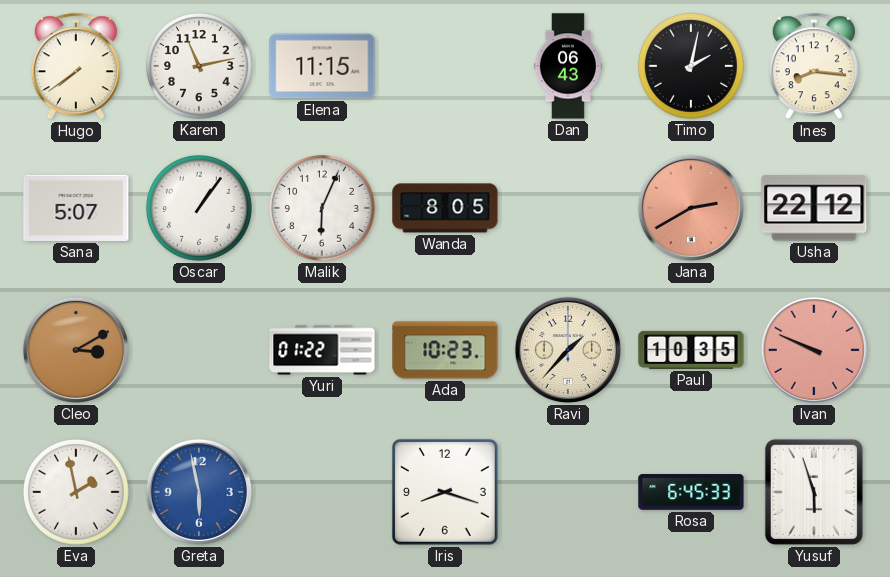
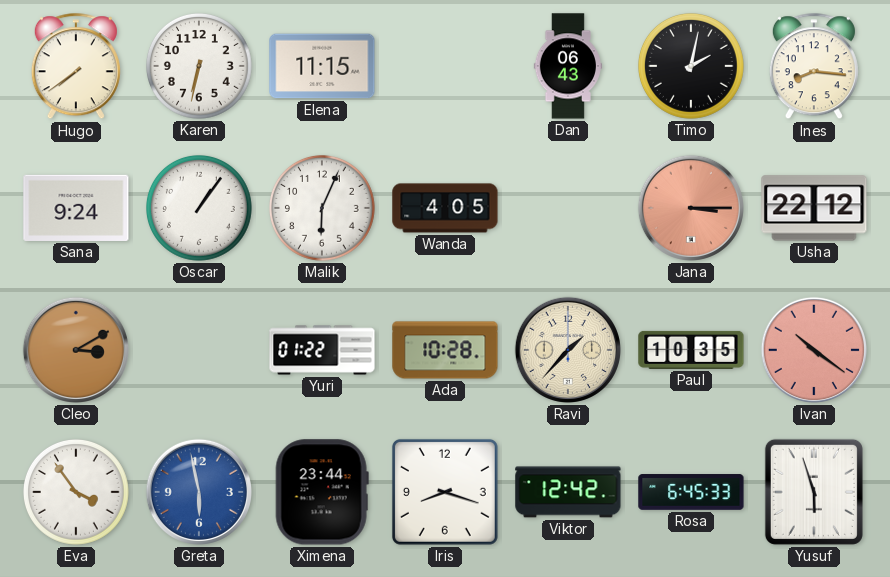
Karen: 11:13 -> 6:32
Sana: 5:07 -> 9:24
Wanda: 8:05 -> 4:05
Jana: 2:40 -> 3:15
Ada: 10:23 -> 10:28
Ivan: 9:49 -> 10:21
Eva: 1:58 -> 3:54
Ximena: none -> 23:44
Viktor: none -> 12:42
